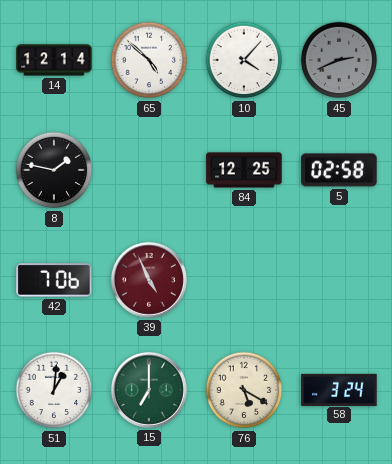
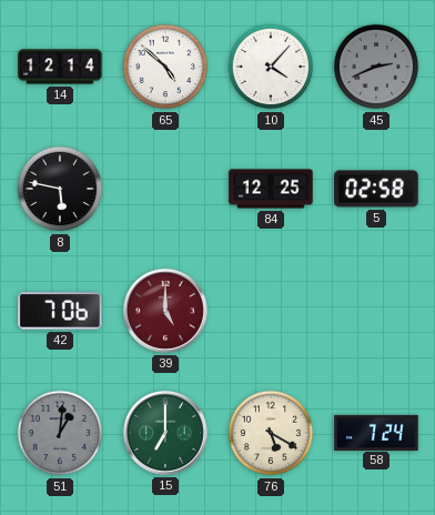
8: 1:47 -> 5:47
39: 4:56 -> 5:00
51 dial: white -> grey
58: 3:24 -> 7:24
